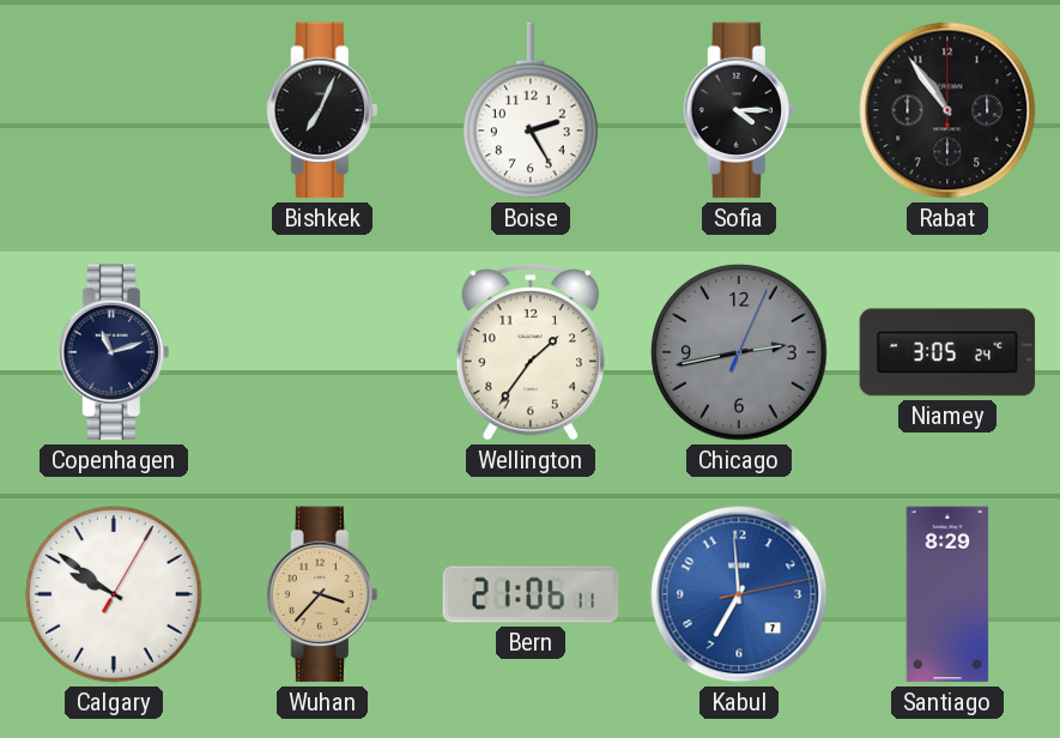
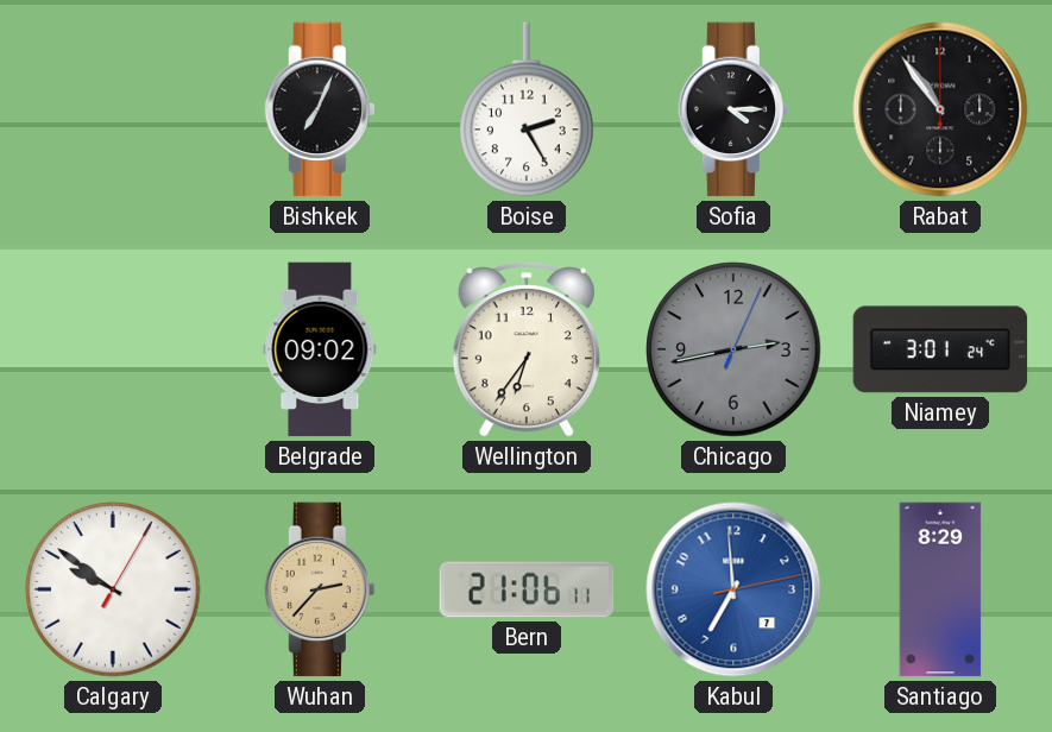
Copenhagen: 11:12 -> none
Belgrade: none -> 09:02
Wellington: 1:36 -> 6:36
Niamey: 3:05 -> 3:01
Wuhan: 3:37 -> 2:37
